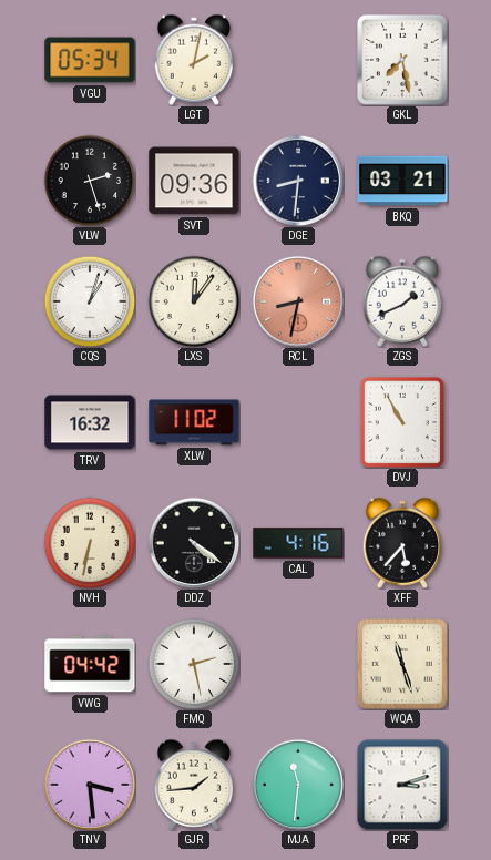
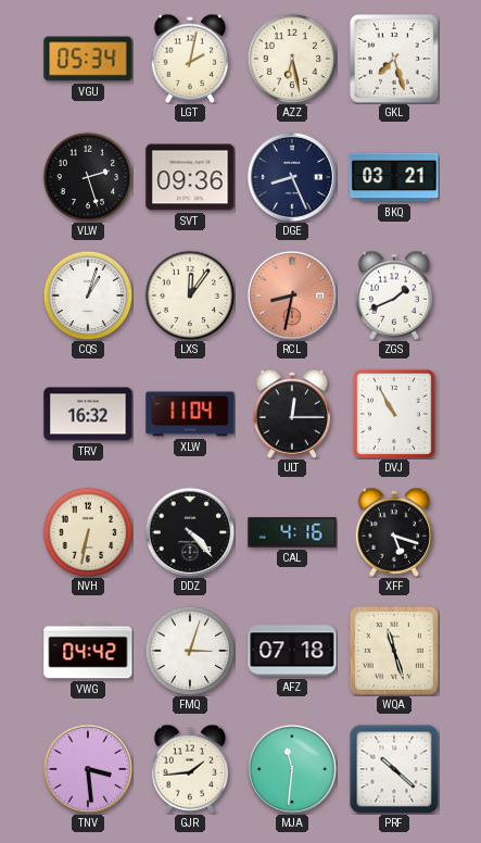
AZZ: none -> 6:28
GKL: 7:28 -> 7:27
DGE: 8:31 -> 8:26
XLW: 11:02 -> 11:04
ULT: none -> 12:15
DDZ: 4:21 -> 4:23
XFF: 5:37 -> 5:18
FMQ: 2:28 -> 3:03
AFZ: none -> 07:18
PRF: 3:12 -> 10:22
